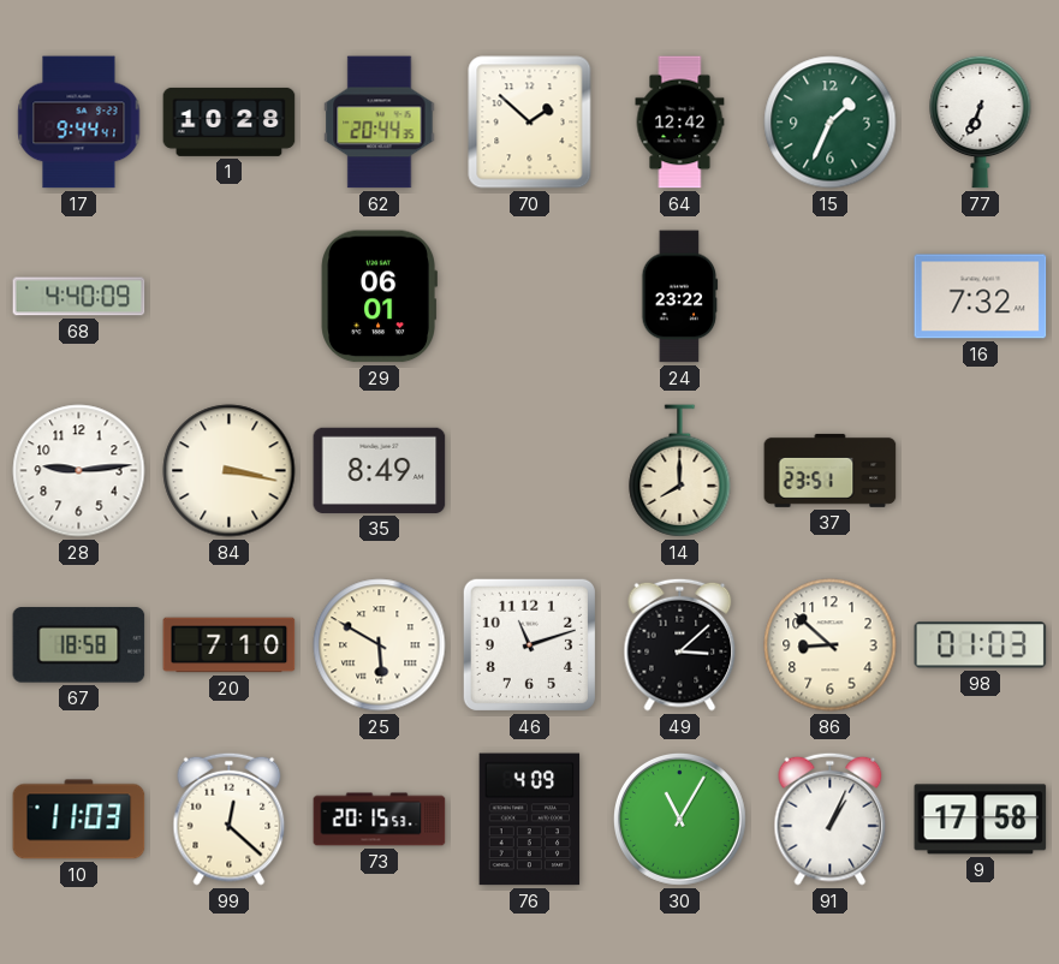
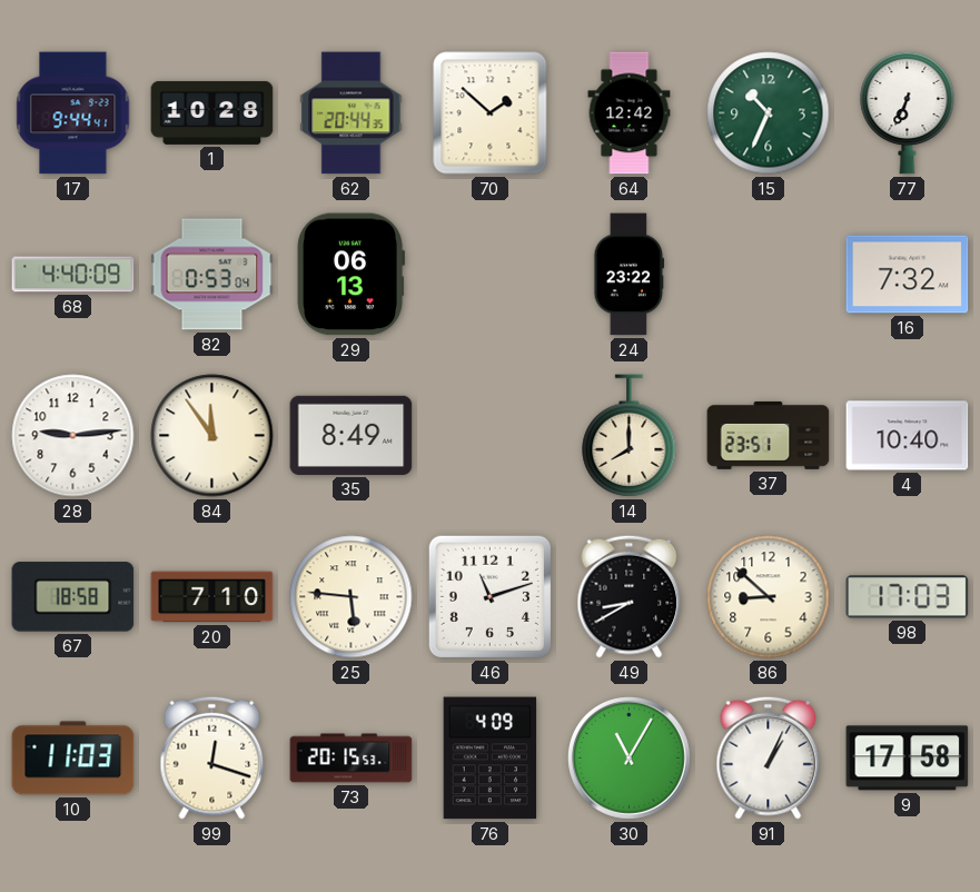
15: 1:34 -> 10:34
82: none -> 0:53
29: 06:01 -> 06:13
84: 3:17 -> 11:54
4: none -> 10:40
25: 5:50 -> 5:46
49: 3:08 -> 8:40
98: 01:03 -> 17:03
99: 12:22 -> 12:18
